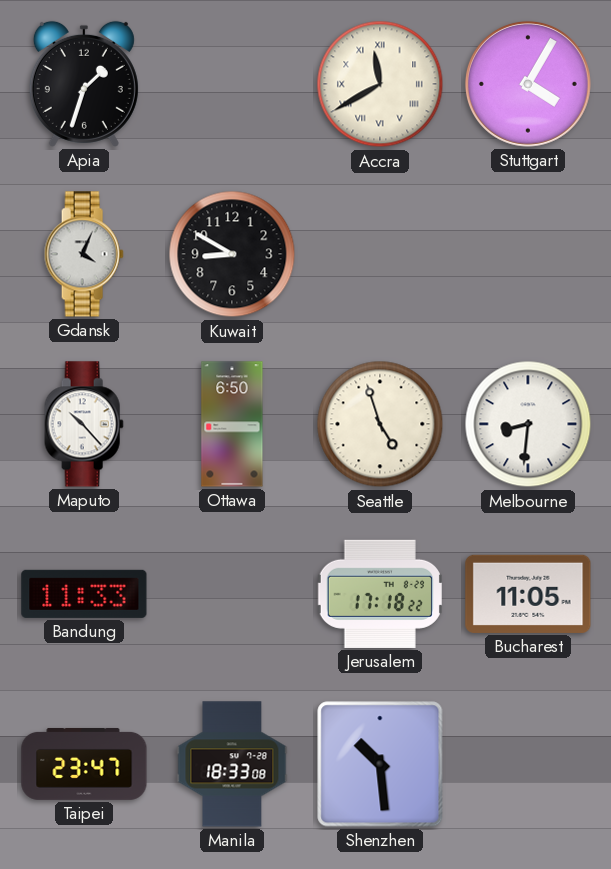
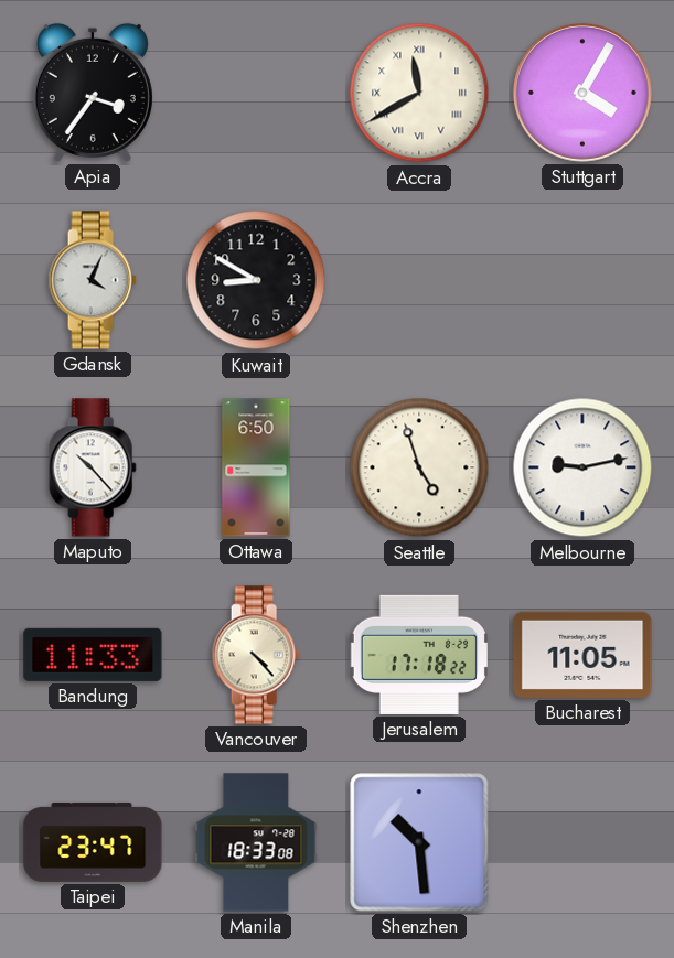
Apia: 1:33 -> 3:36
Melbourne: 8:31 -> 9:13
Vancouver: none -> 4:23
